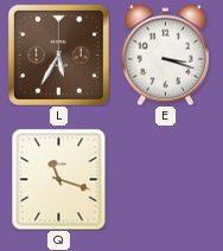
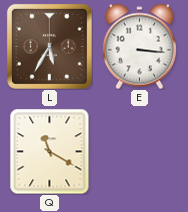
E: 3:18 -> 3:16
Q: 11:18 -> 11:20
